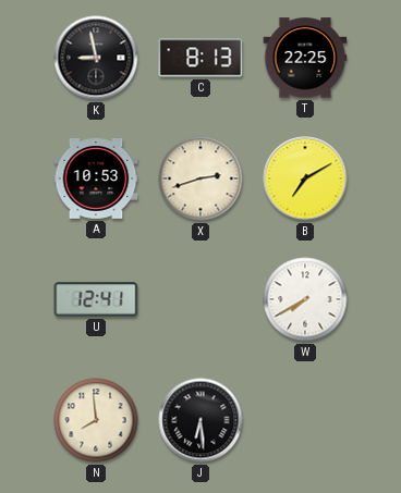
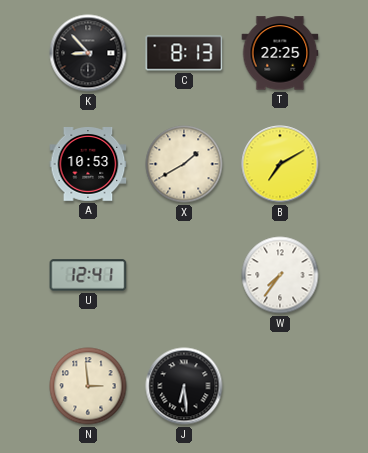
K: 8:58 -> 8:53
X: 2:42 -> 1:40
W: 7:40 -> 7:36
N: 7:59 -> 2:59
